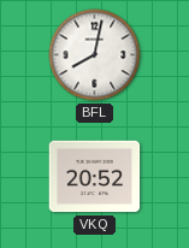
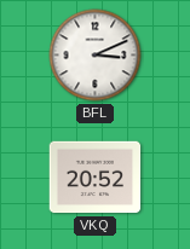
BFL: 8:02 -> 3:11
